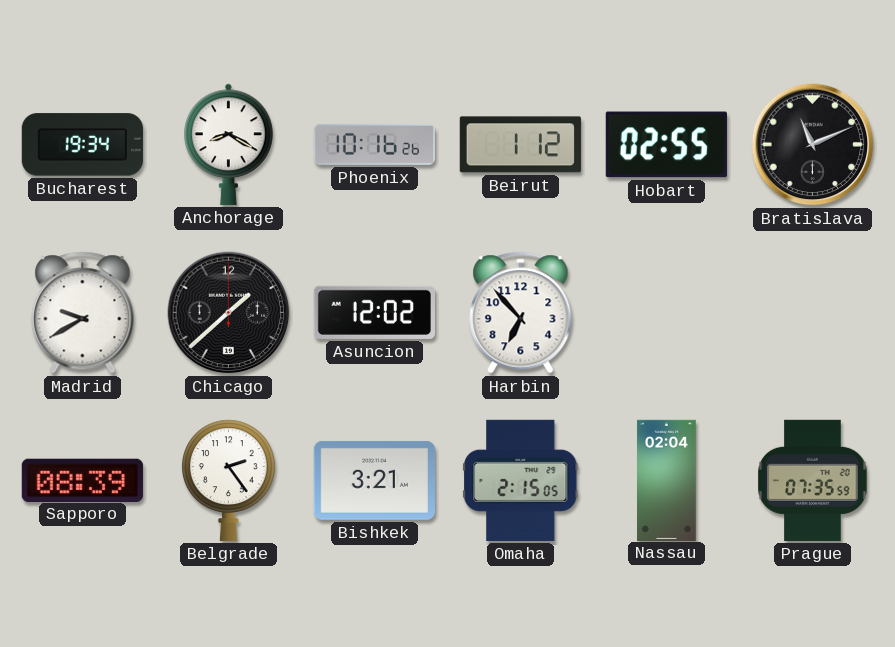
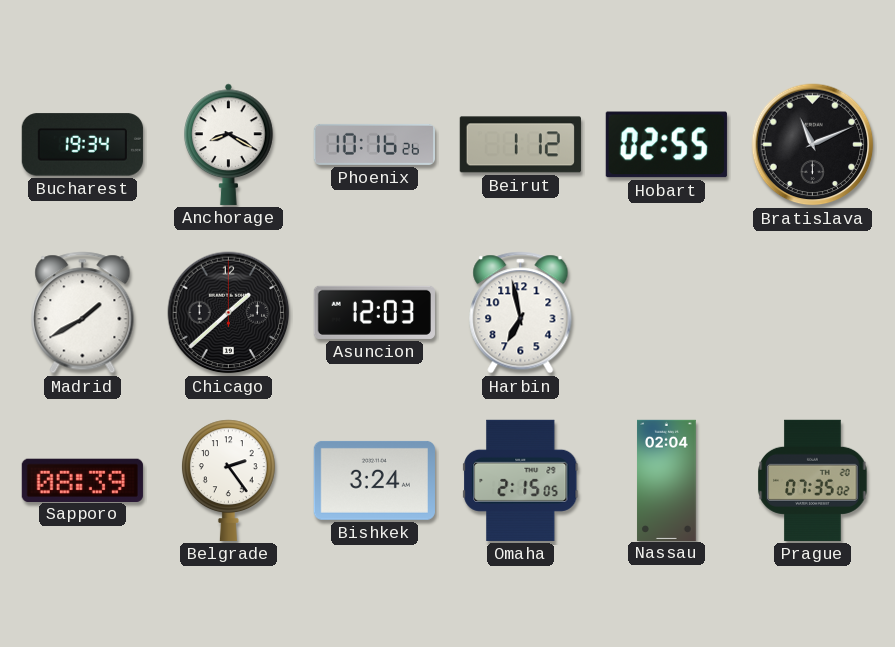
Madrid: 9:40 -> 1:40
Asuncion: 12:02 -> 12:03
Harbin: 6:53 -> 6:58
Bishkek: 3:21 -> 3:24
Prague: 07:35:59 -> 07:35:02
